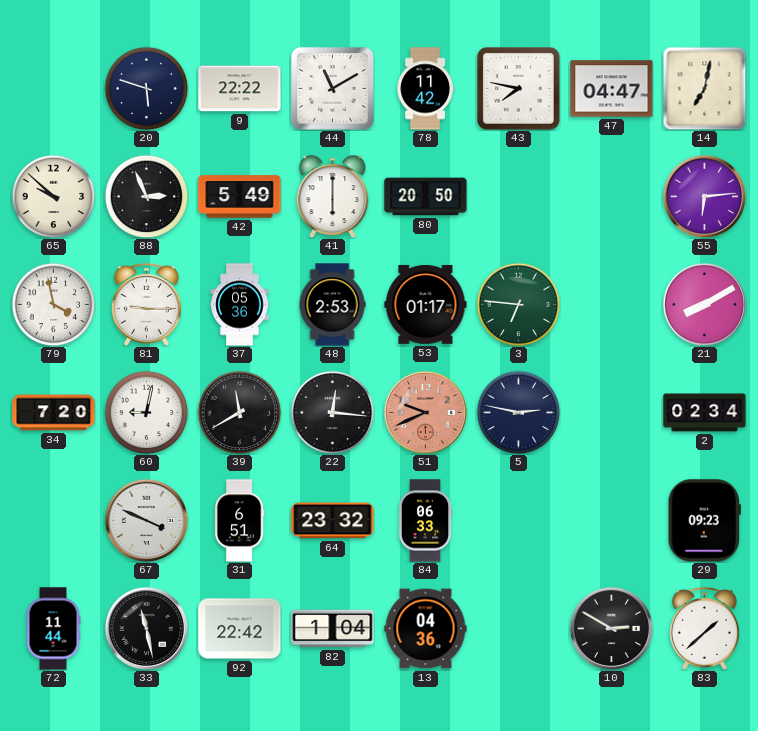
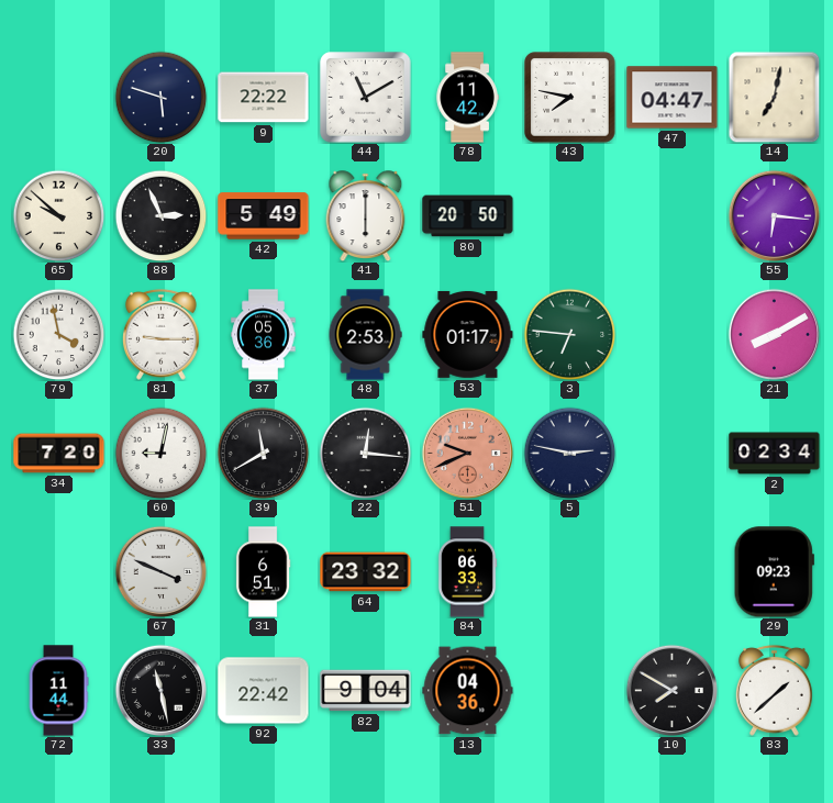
55: 6:14 -> 6:16
82: 1:04 -> 9:04
10: 2:50 -> 7:50
